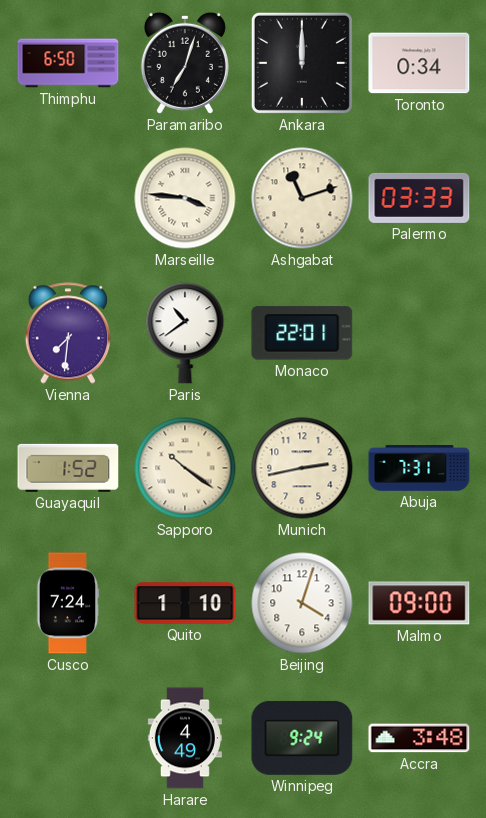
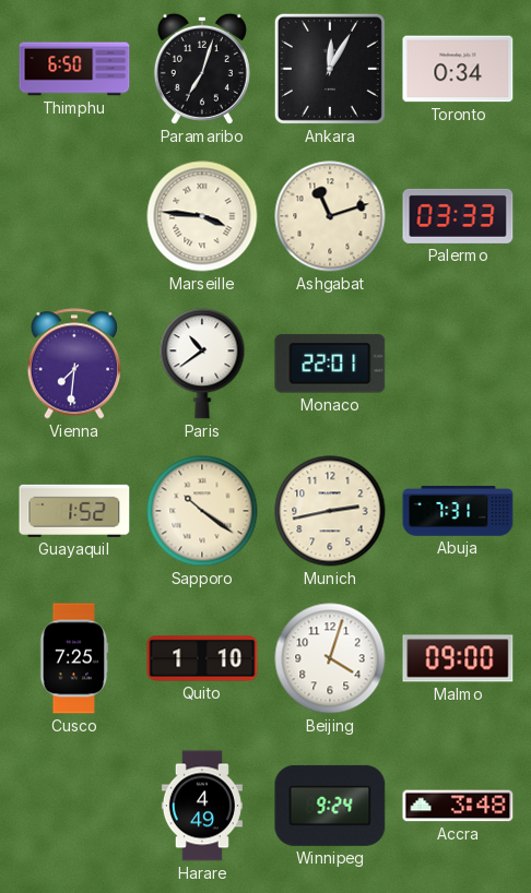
Ankara: 12:00 -> 12:05
Cusco: 7:24 -> 7:25
